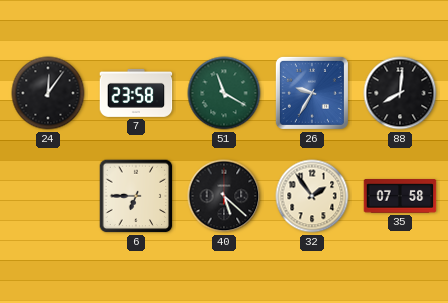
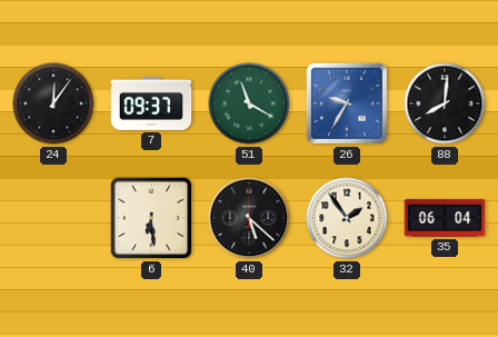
7: 23:58 -> 09:37
6: 6:45 -> 6:29
35: 07:58 -> 06:04
